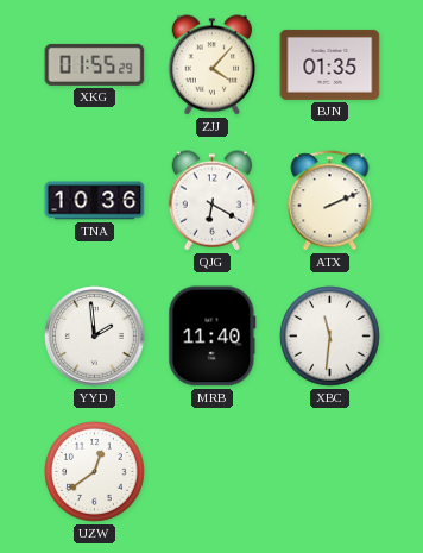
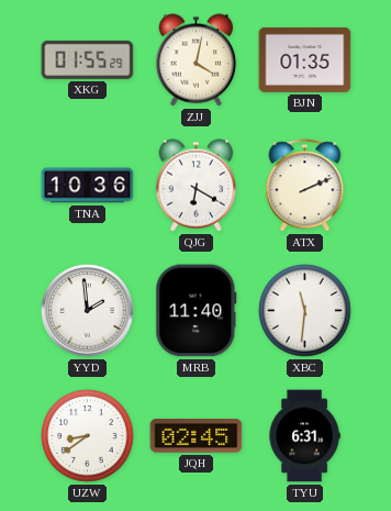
ZJJ: 4:07 -> 4:02
UZW: 12:39 -> 8:39
JQH: none -> 02:45
TYU: none -> 6:31
